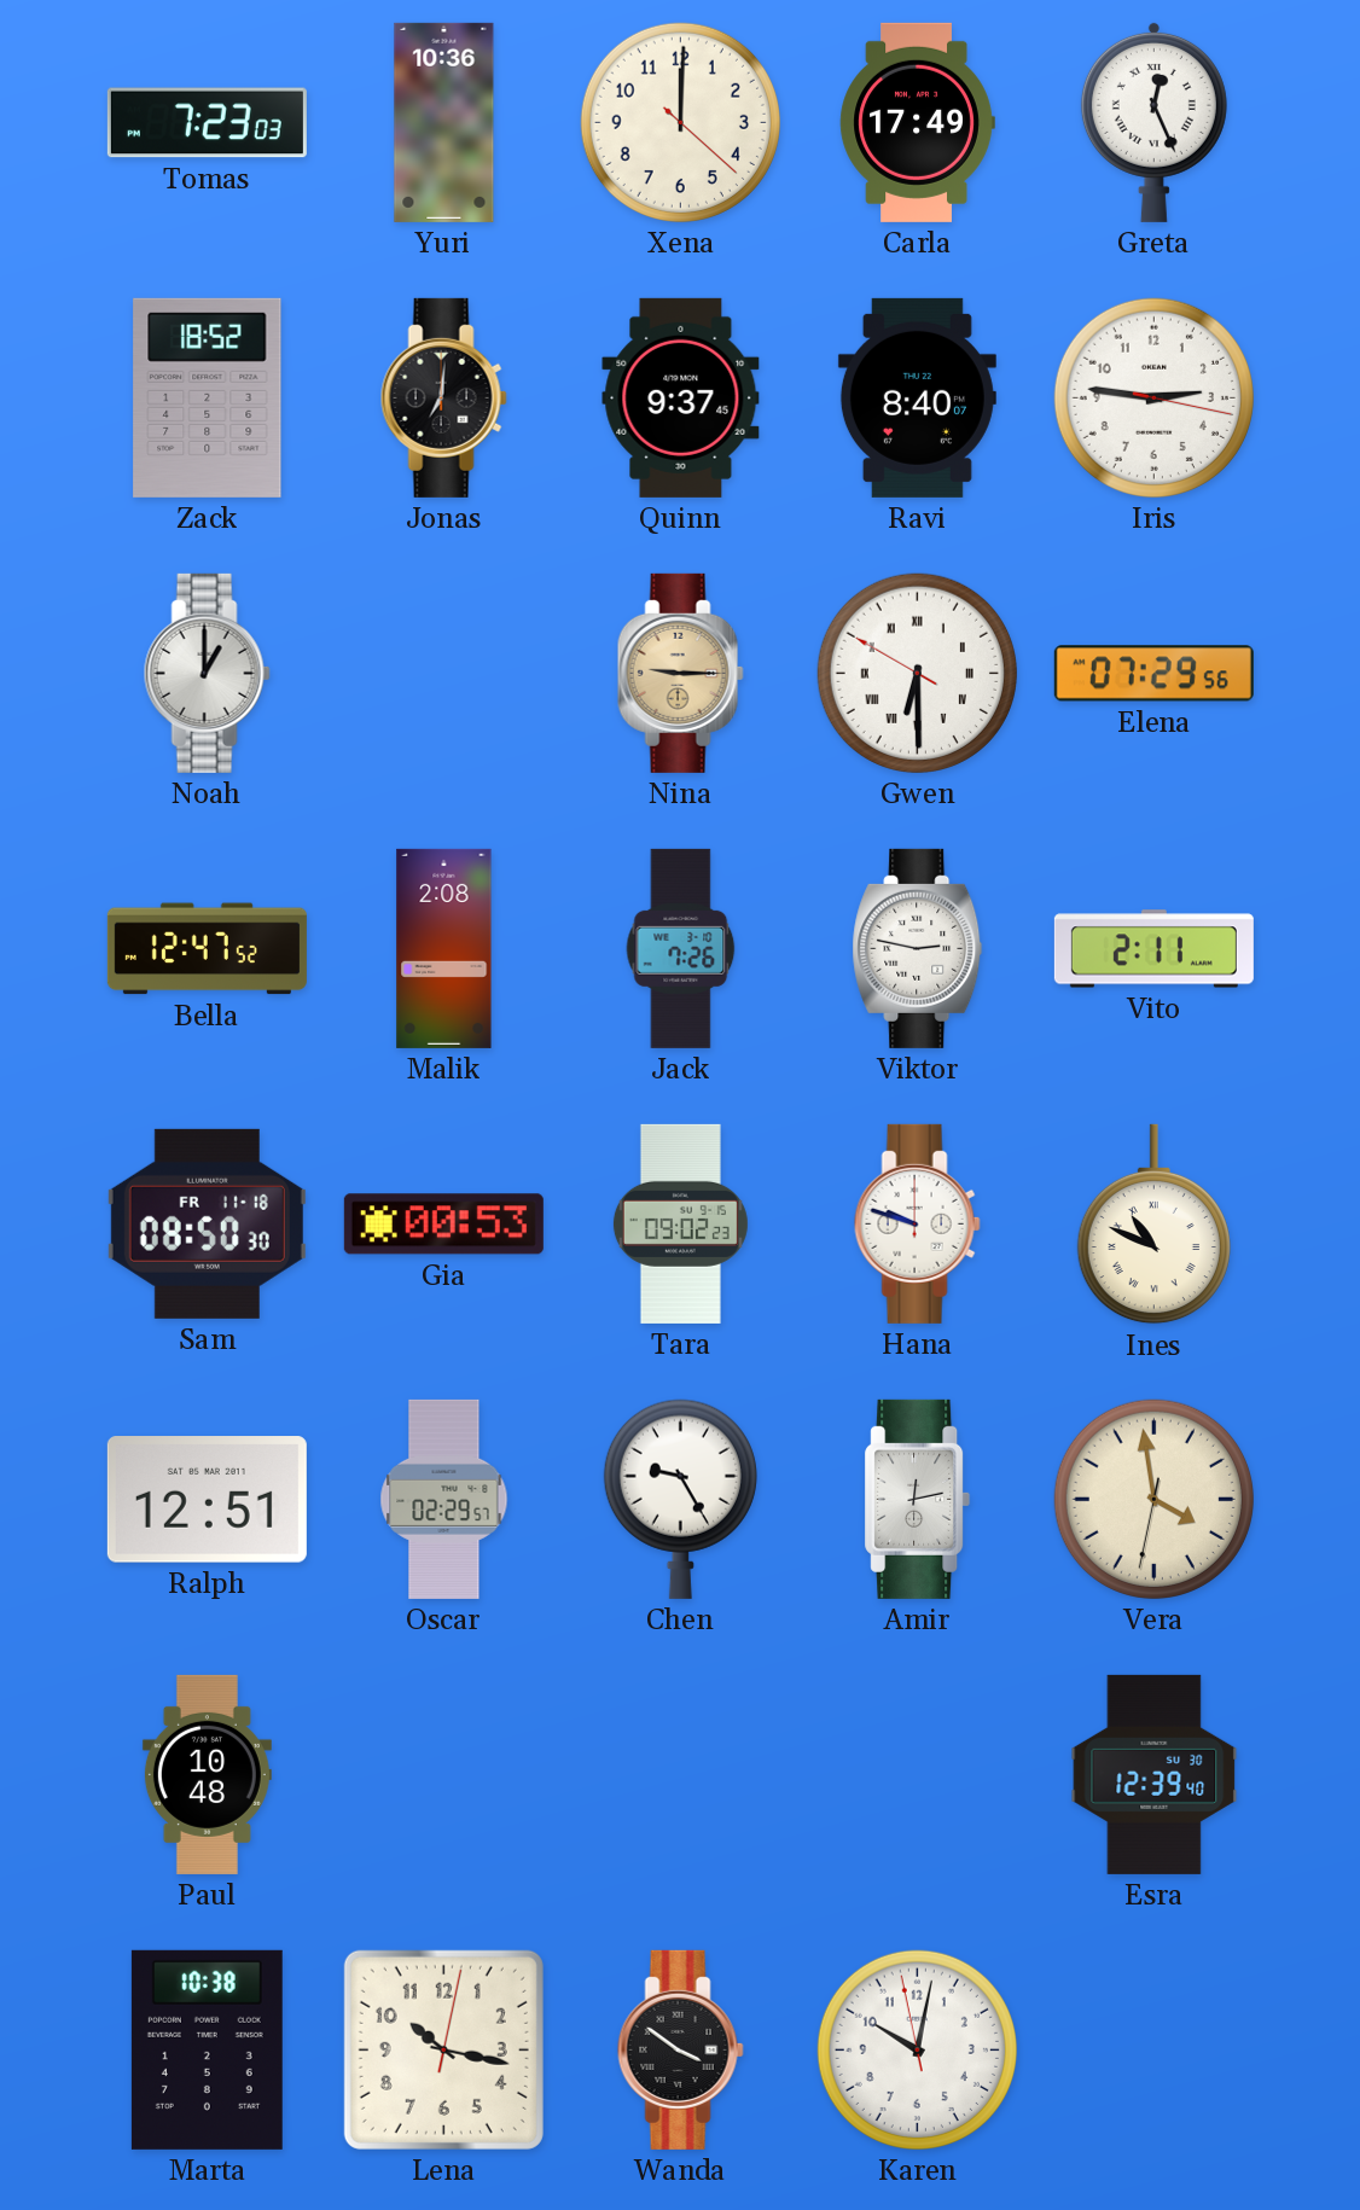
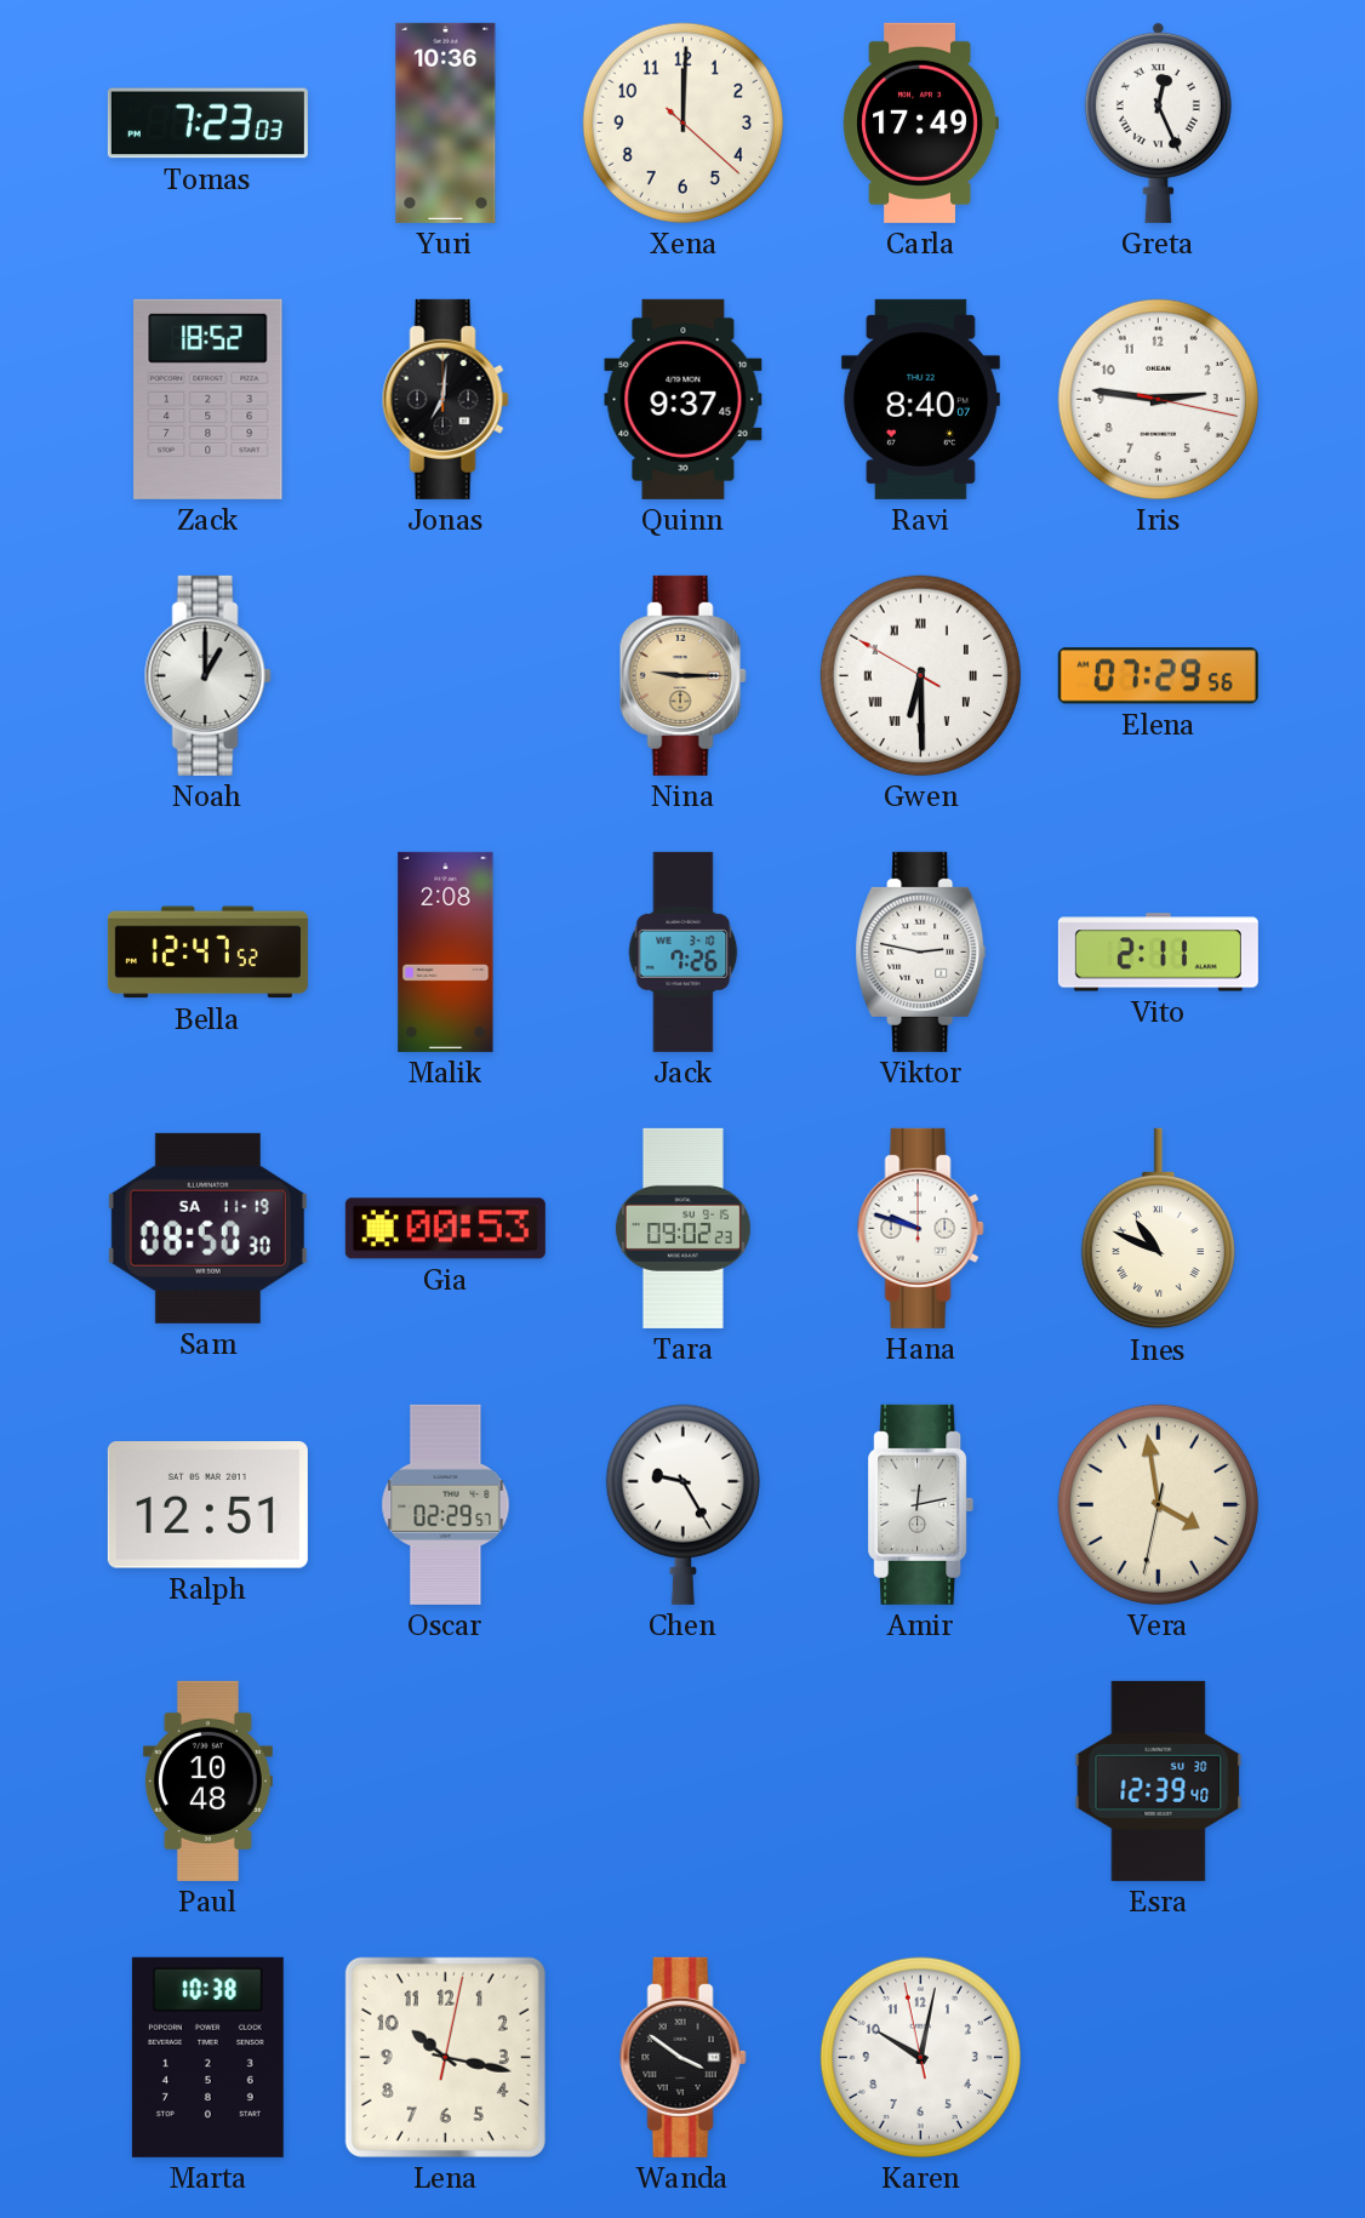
Sam date: FR 11-18 -> SA 11-19
